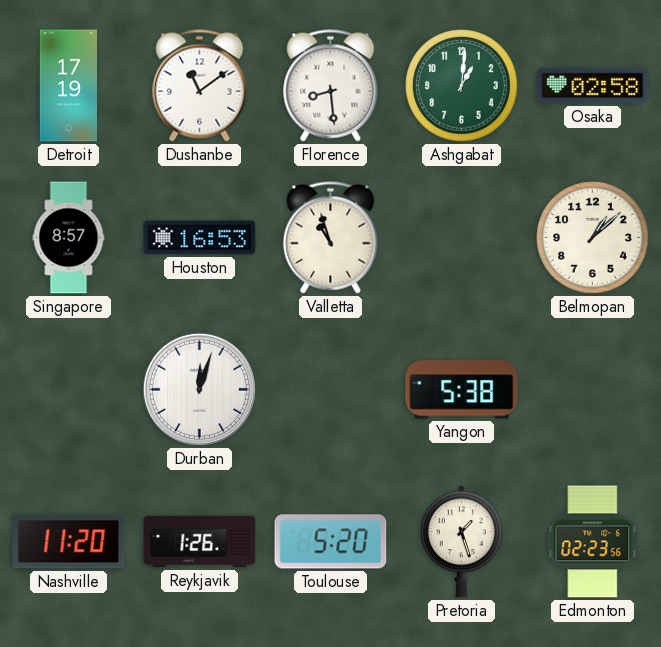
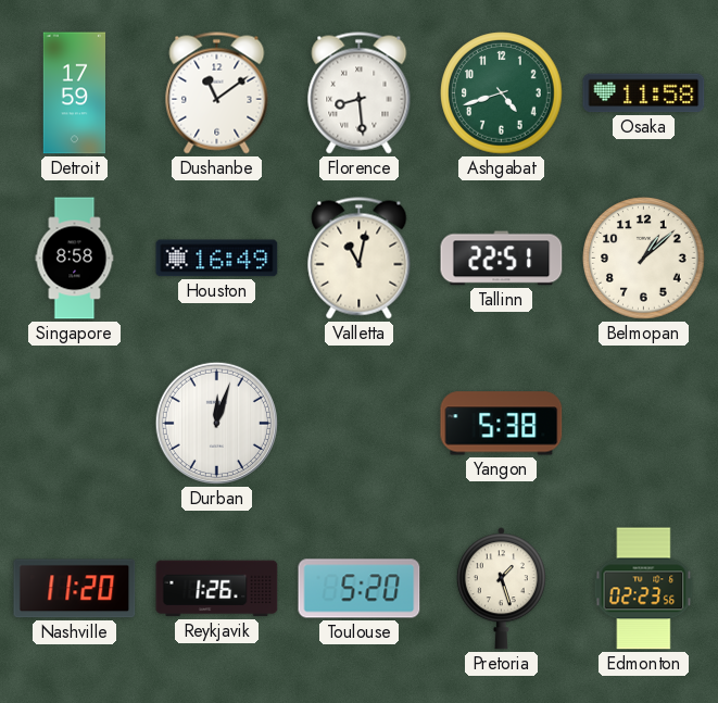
Detroit: 17:19 -> 17:59
Ashgabat: 1:01 -> 4:42
Osaka: 02:58 -> 11:58
Singapore: 8:57 -> 8:58
Houston: 16:53 -> 16:49
Valletta: 10:57 -> 11:02
Tallinn: none -> 22:51
